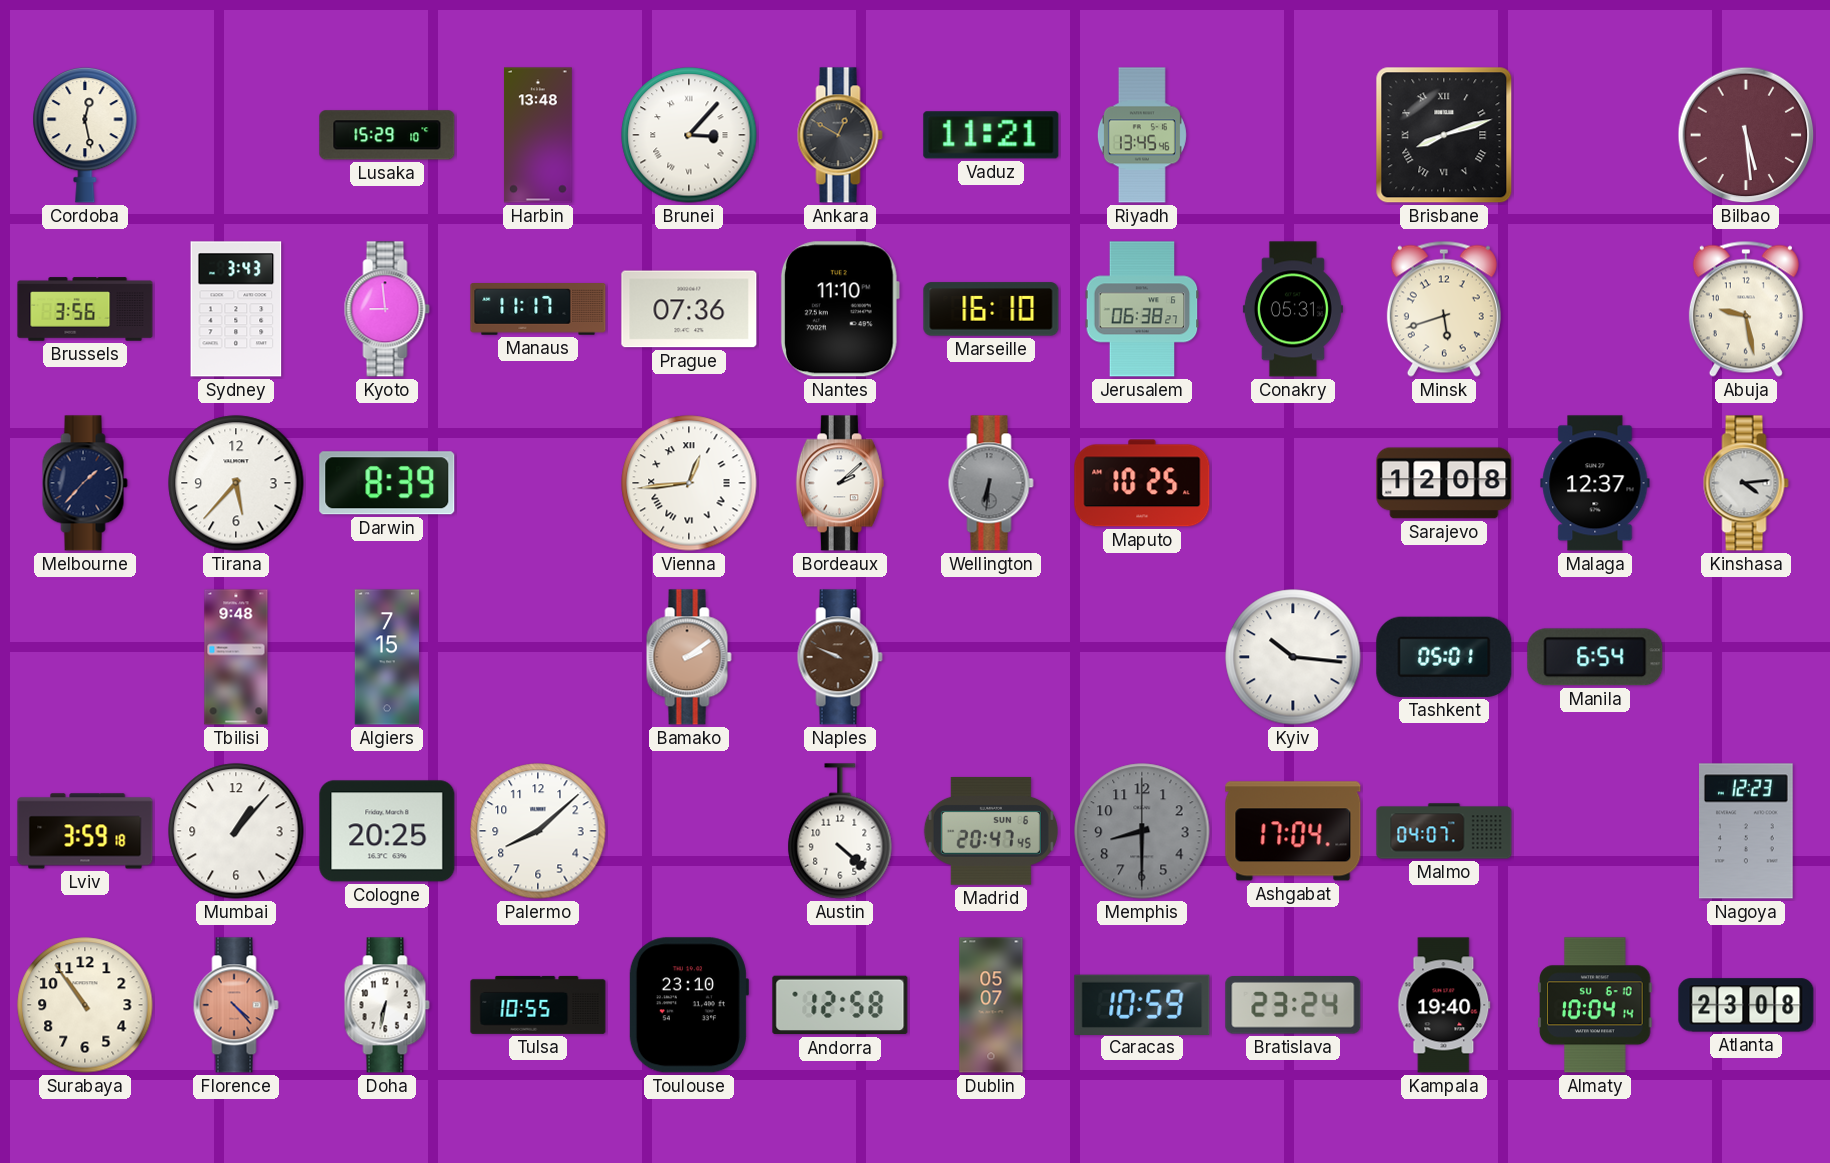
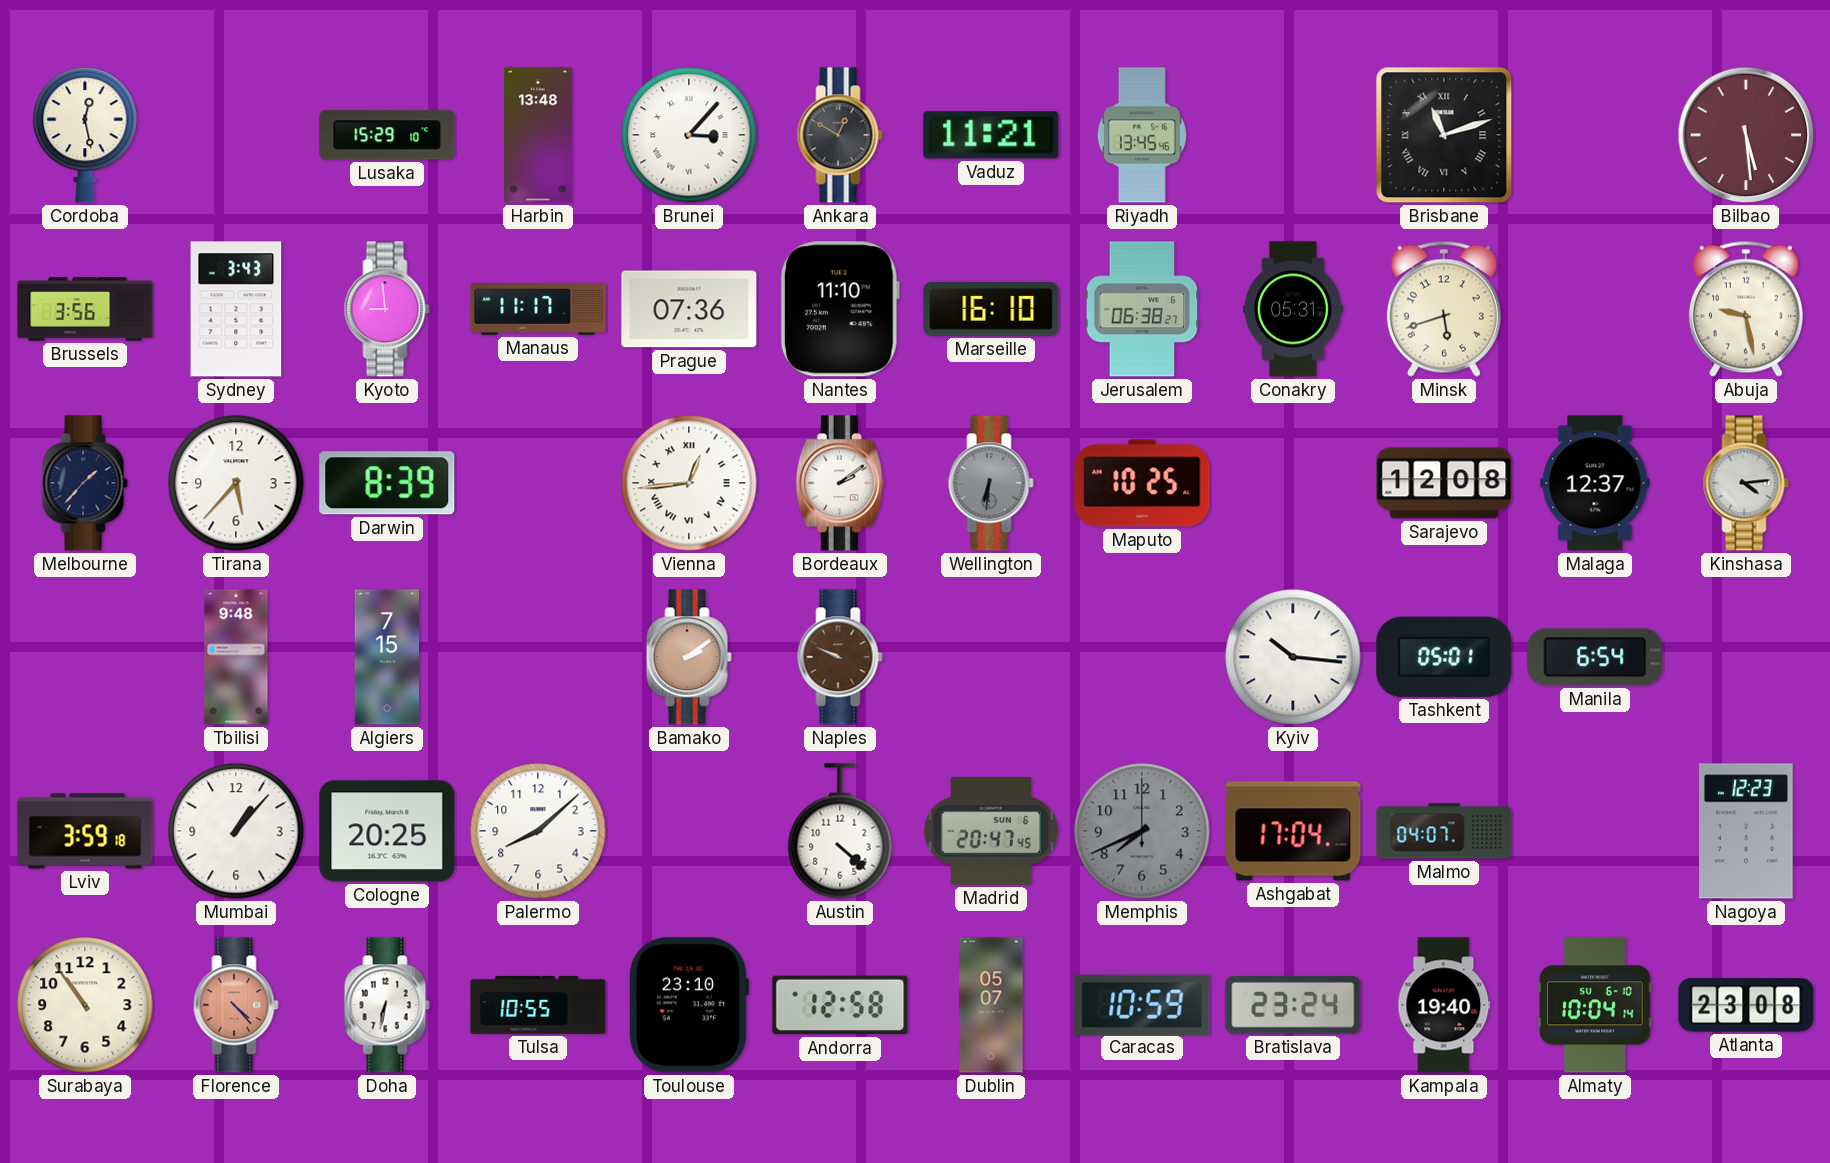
Brisbane: 8:12 -> 11:12
Bordeaux: 2:08 -> 2:09
Memphis: 8:30 -> 7:41
